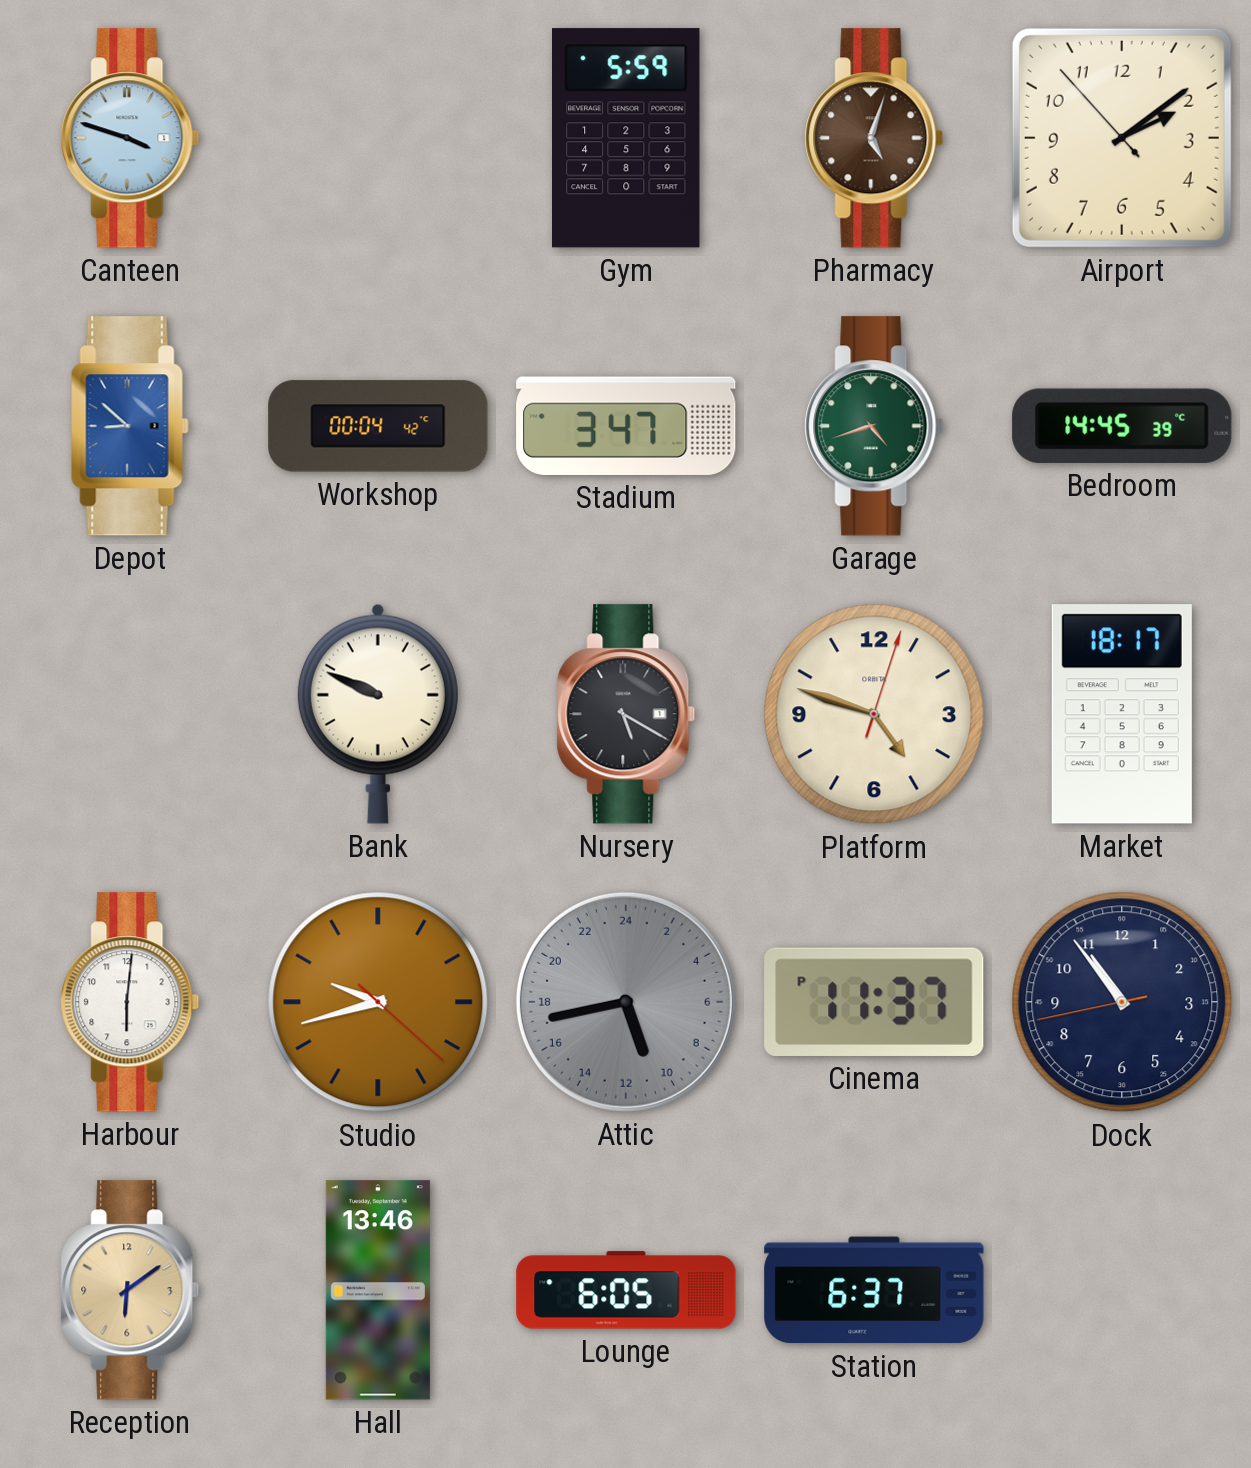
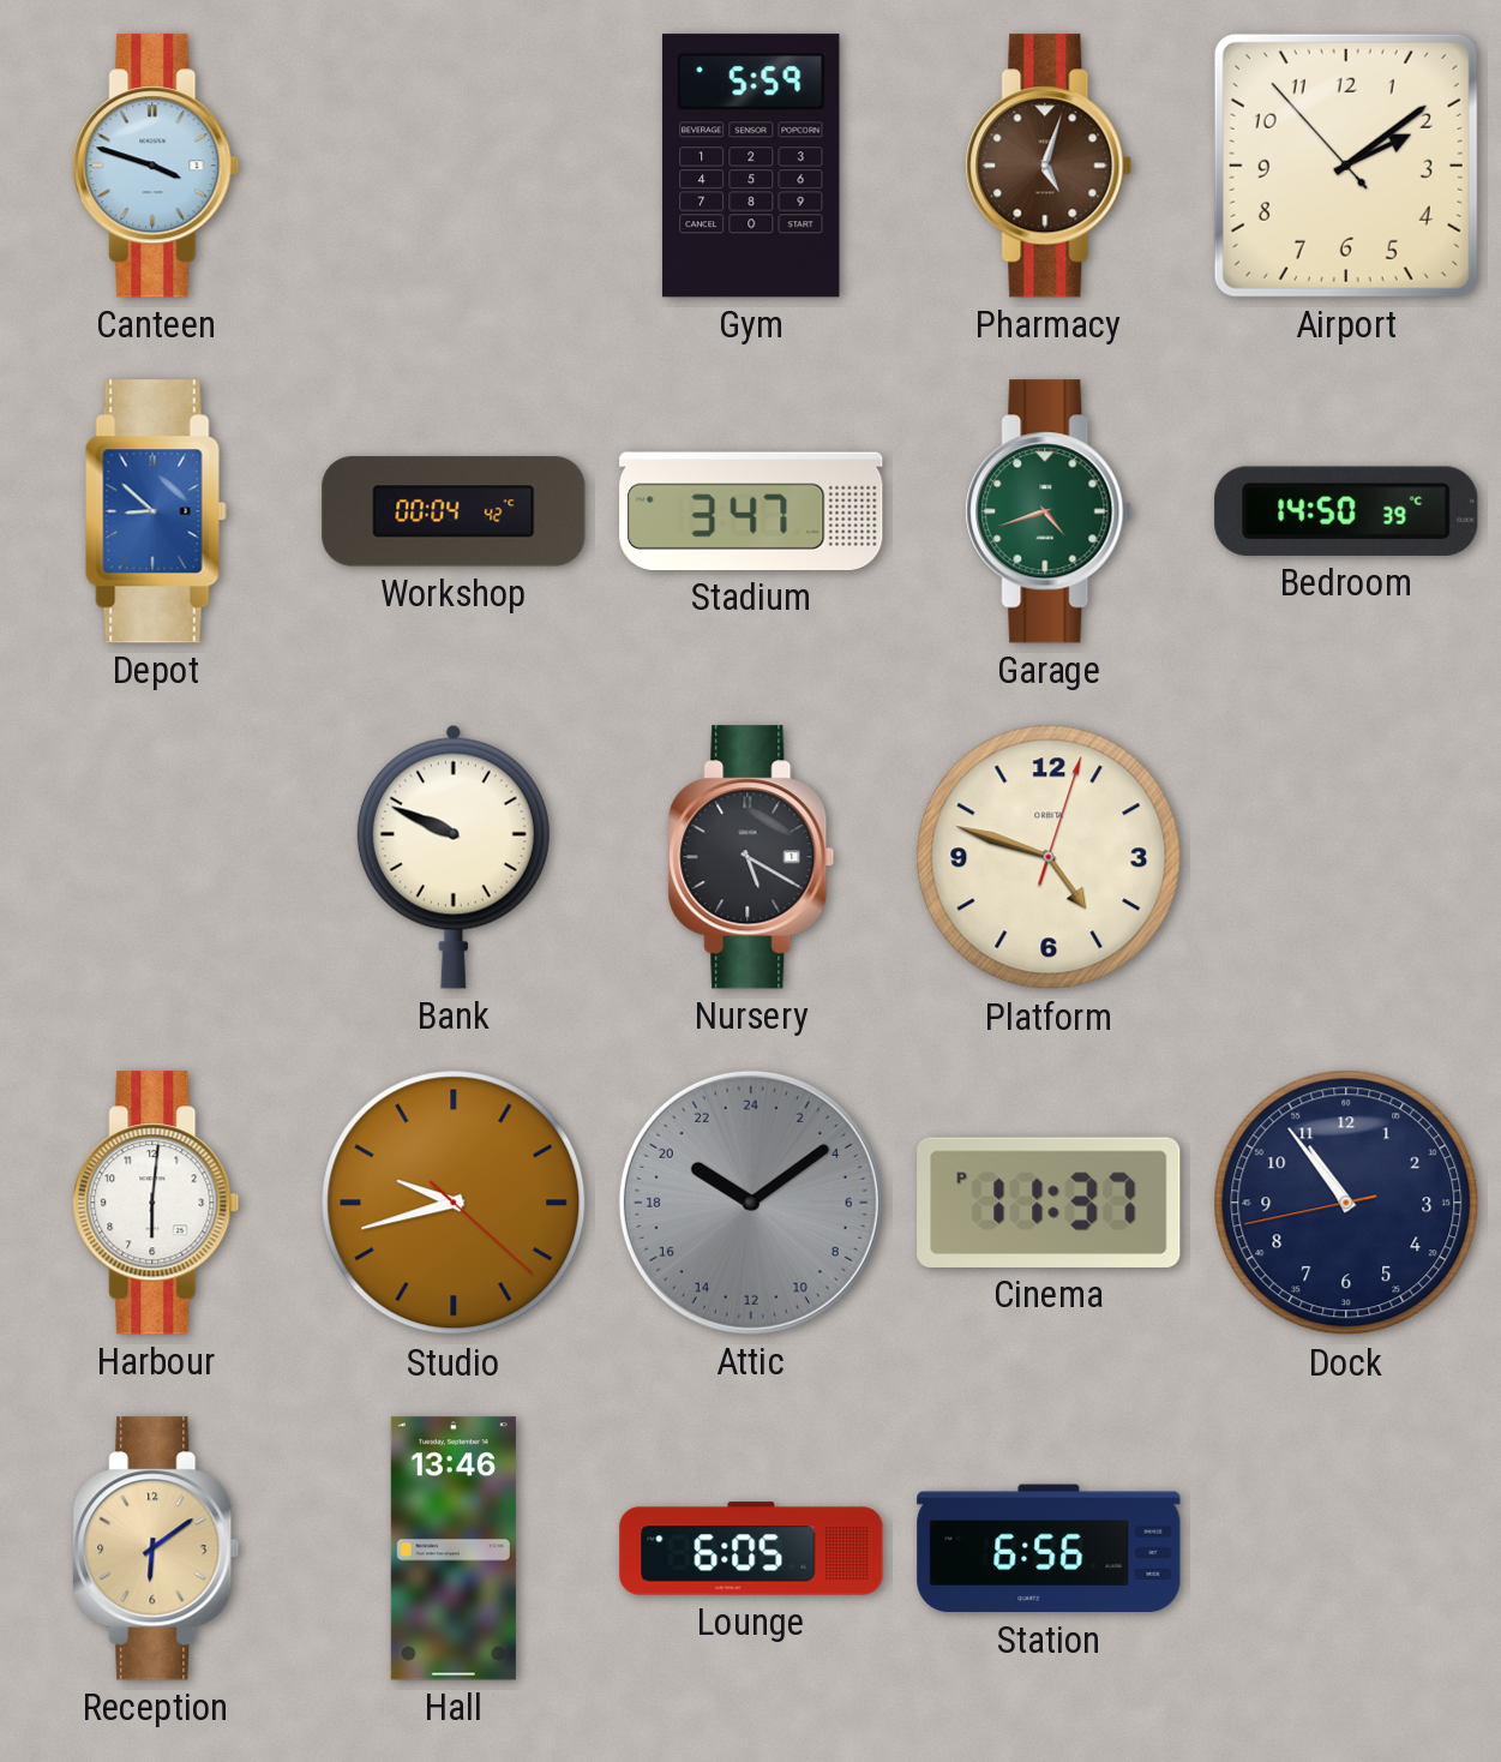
Bedroom: 14:45 -> 14:50
Market: 18:17 -> none
Attic: 10:43 -> 20:09
Station: 6:37 -> 6:56
